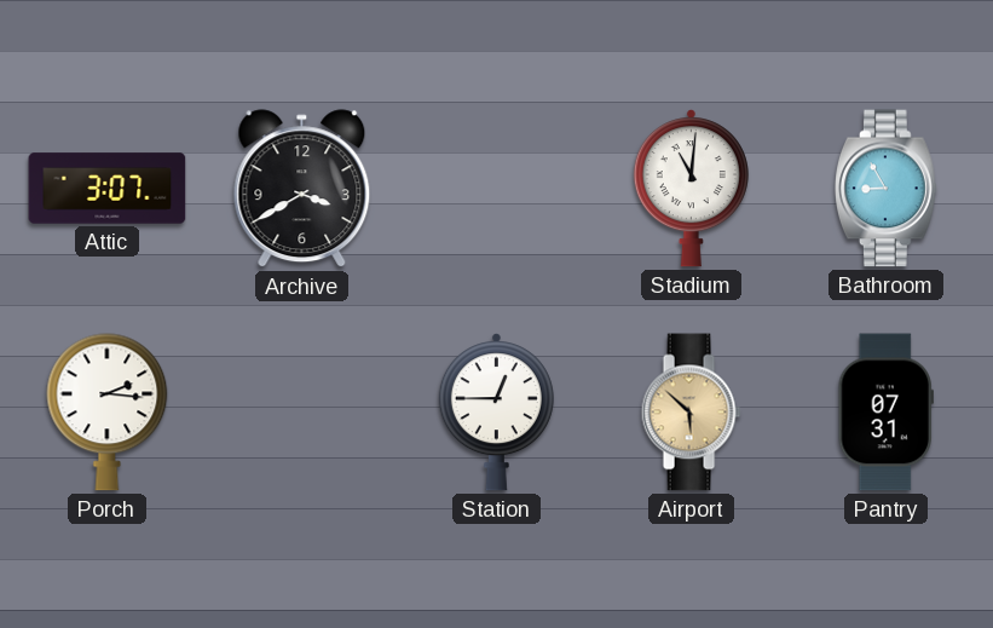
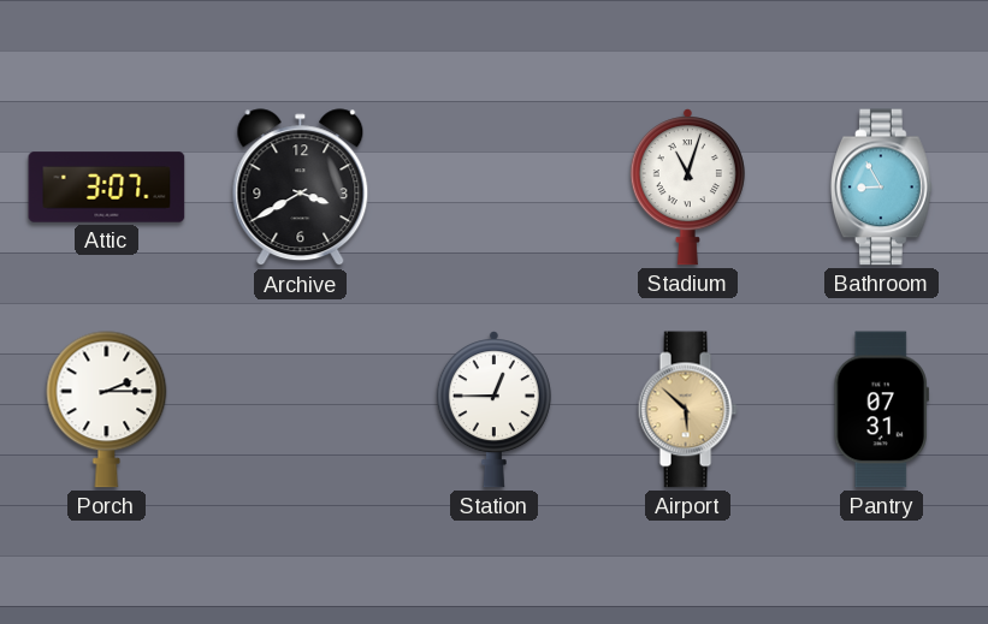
Stadium: 11:01 -> 11:03
Porch: 2:16 -> 2:15
